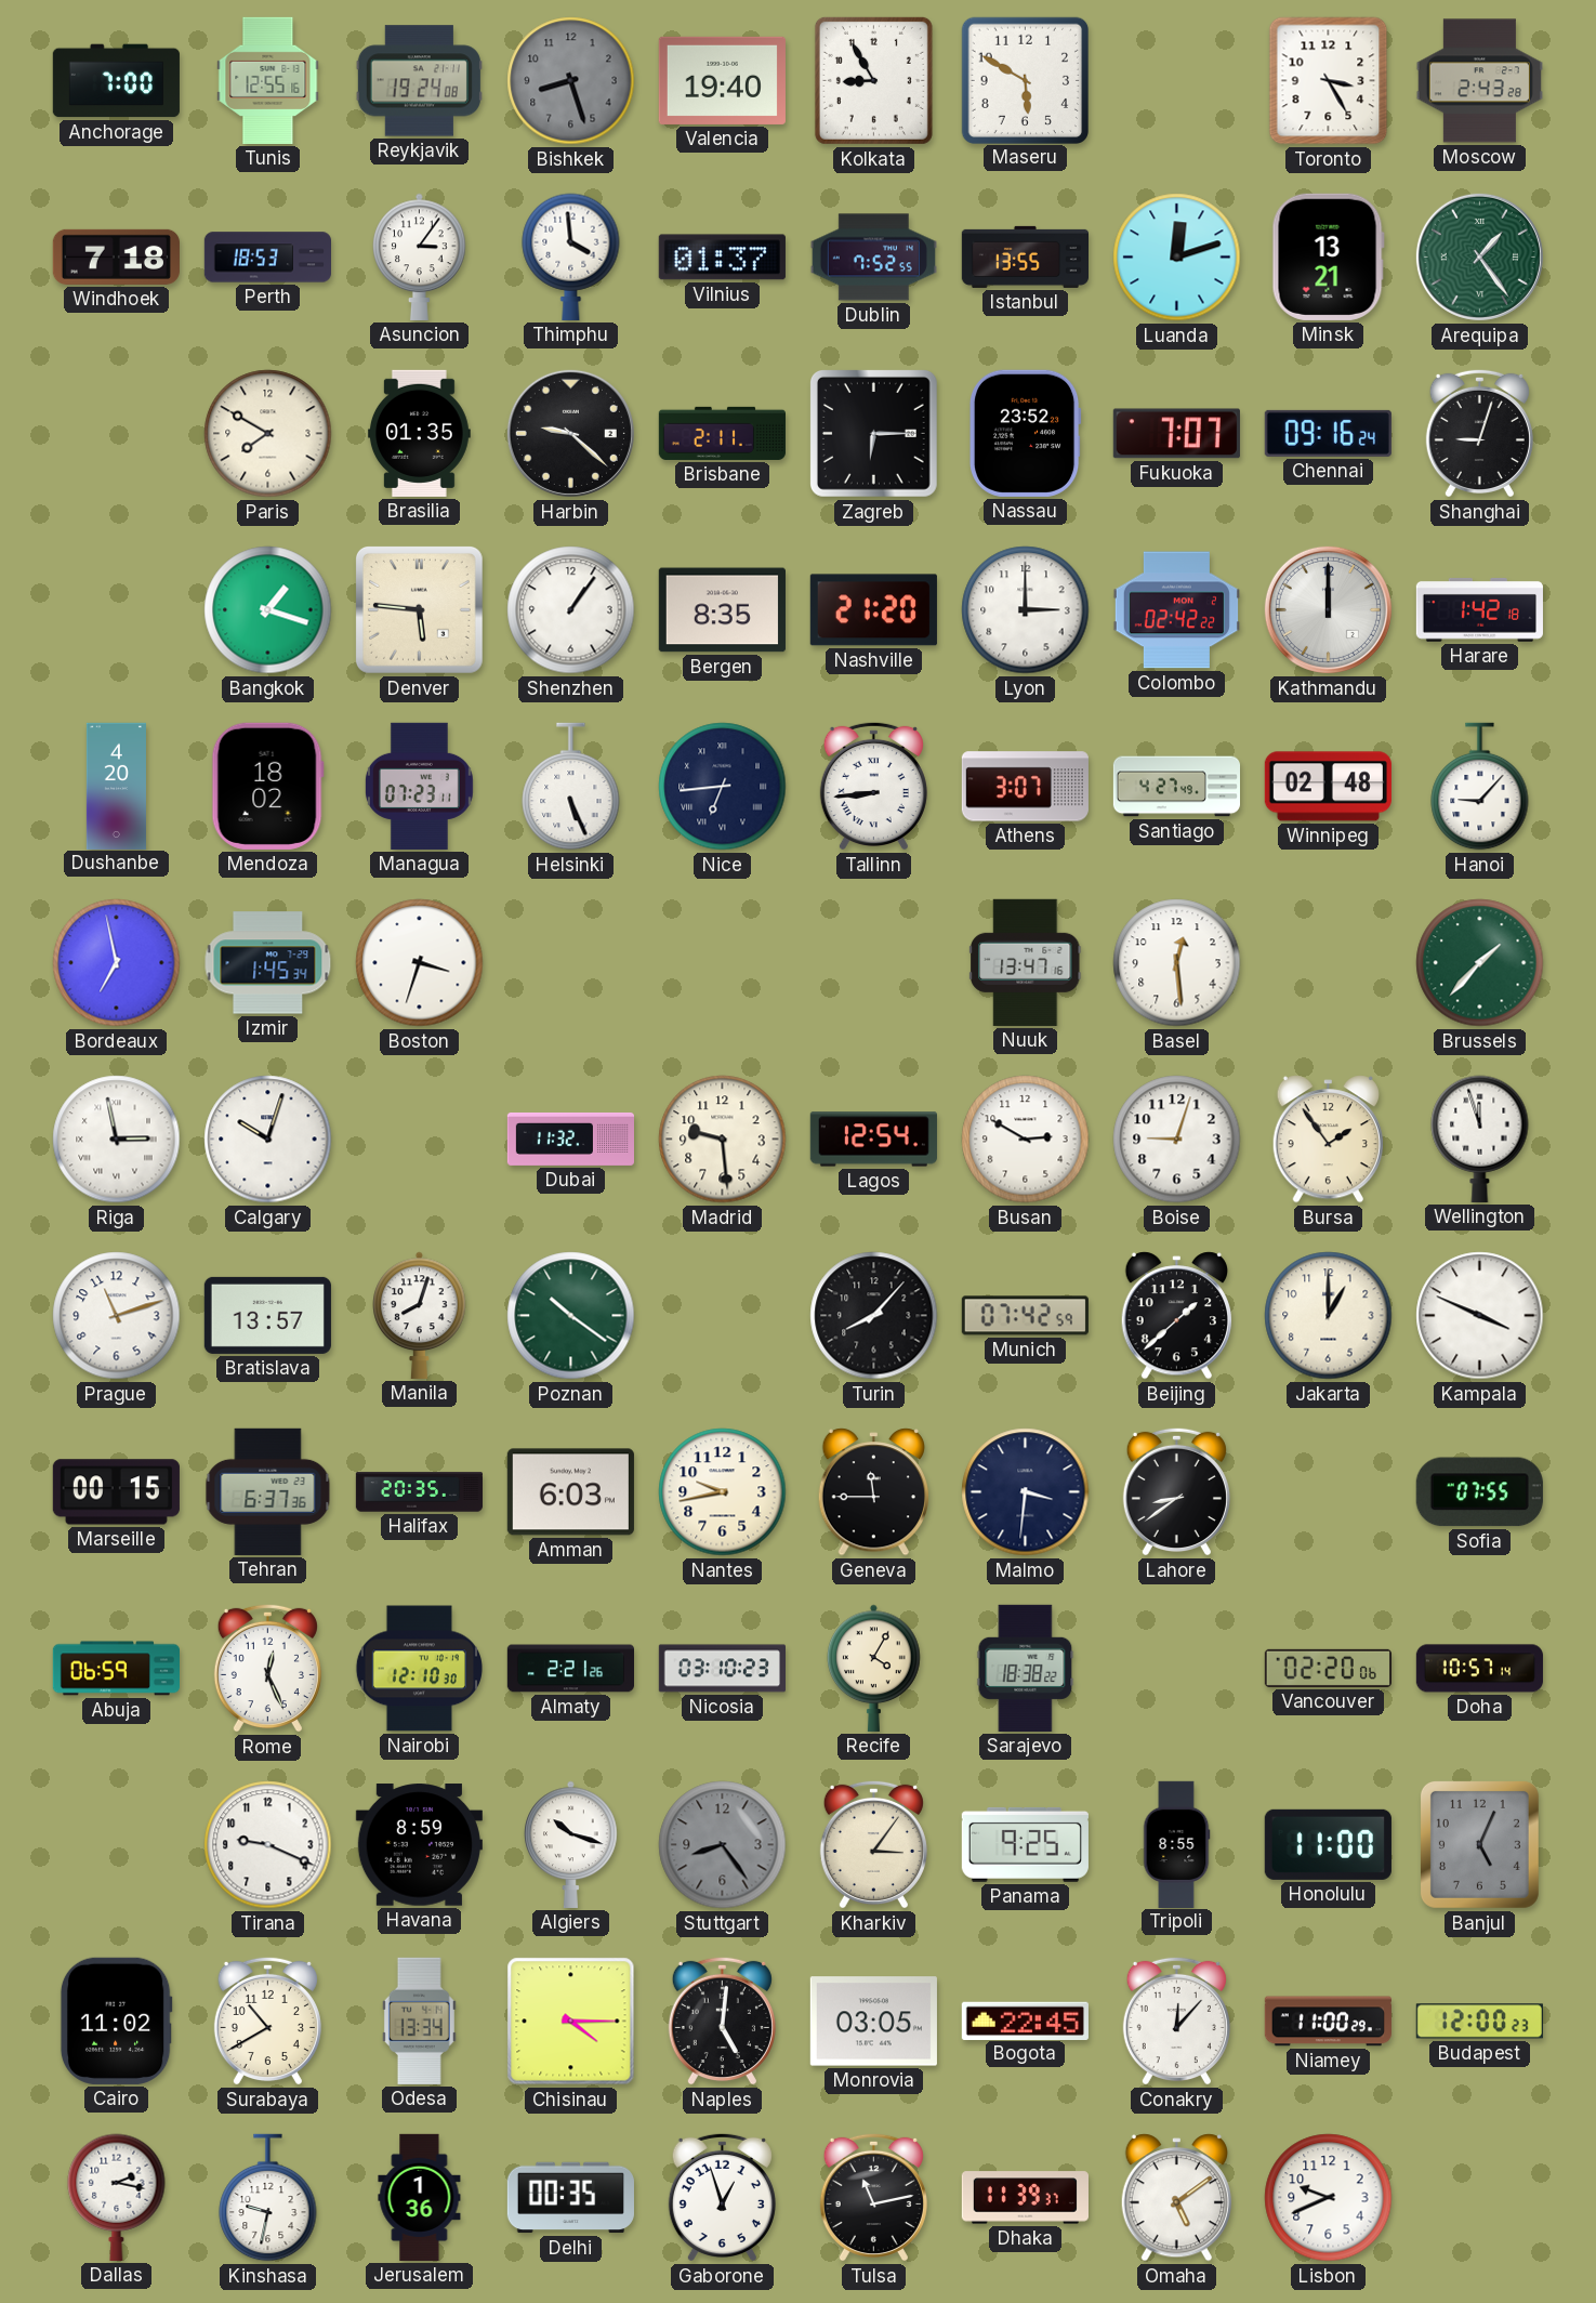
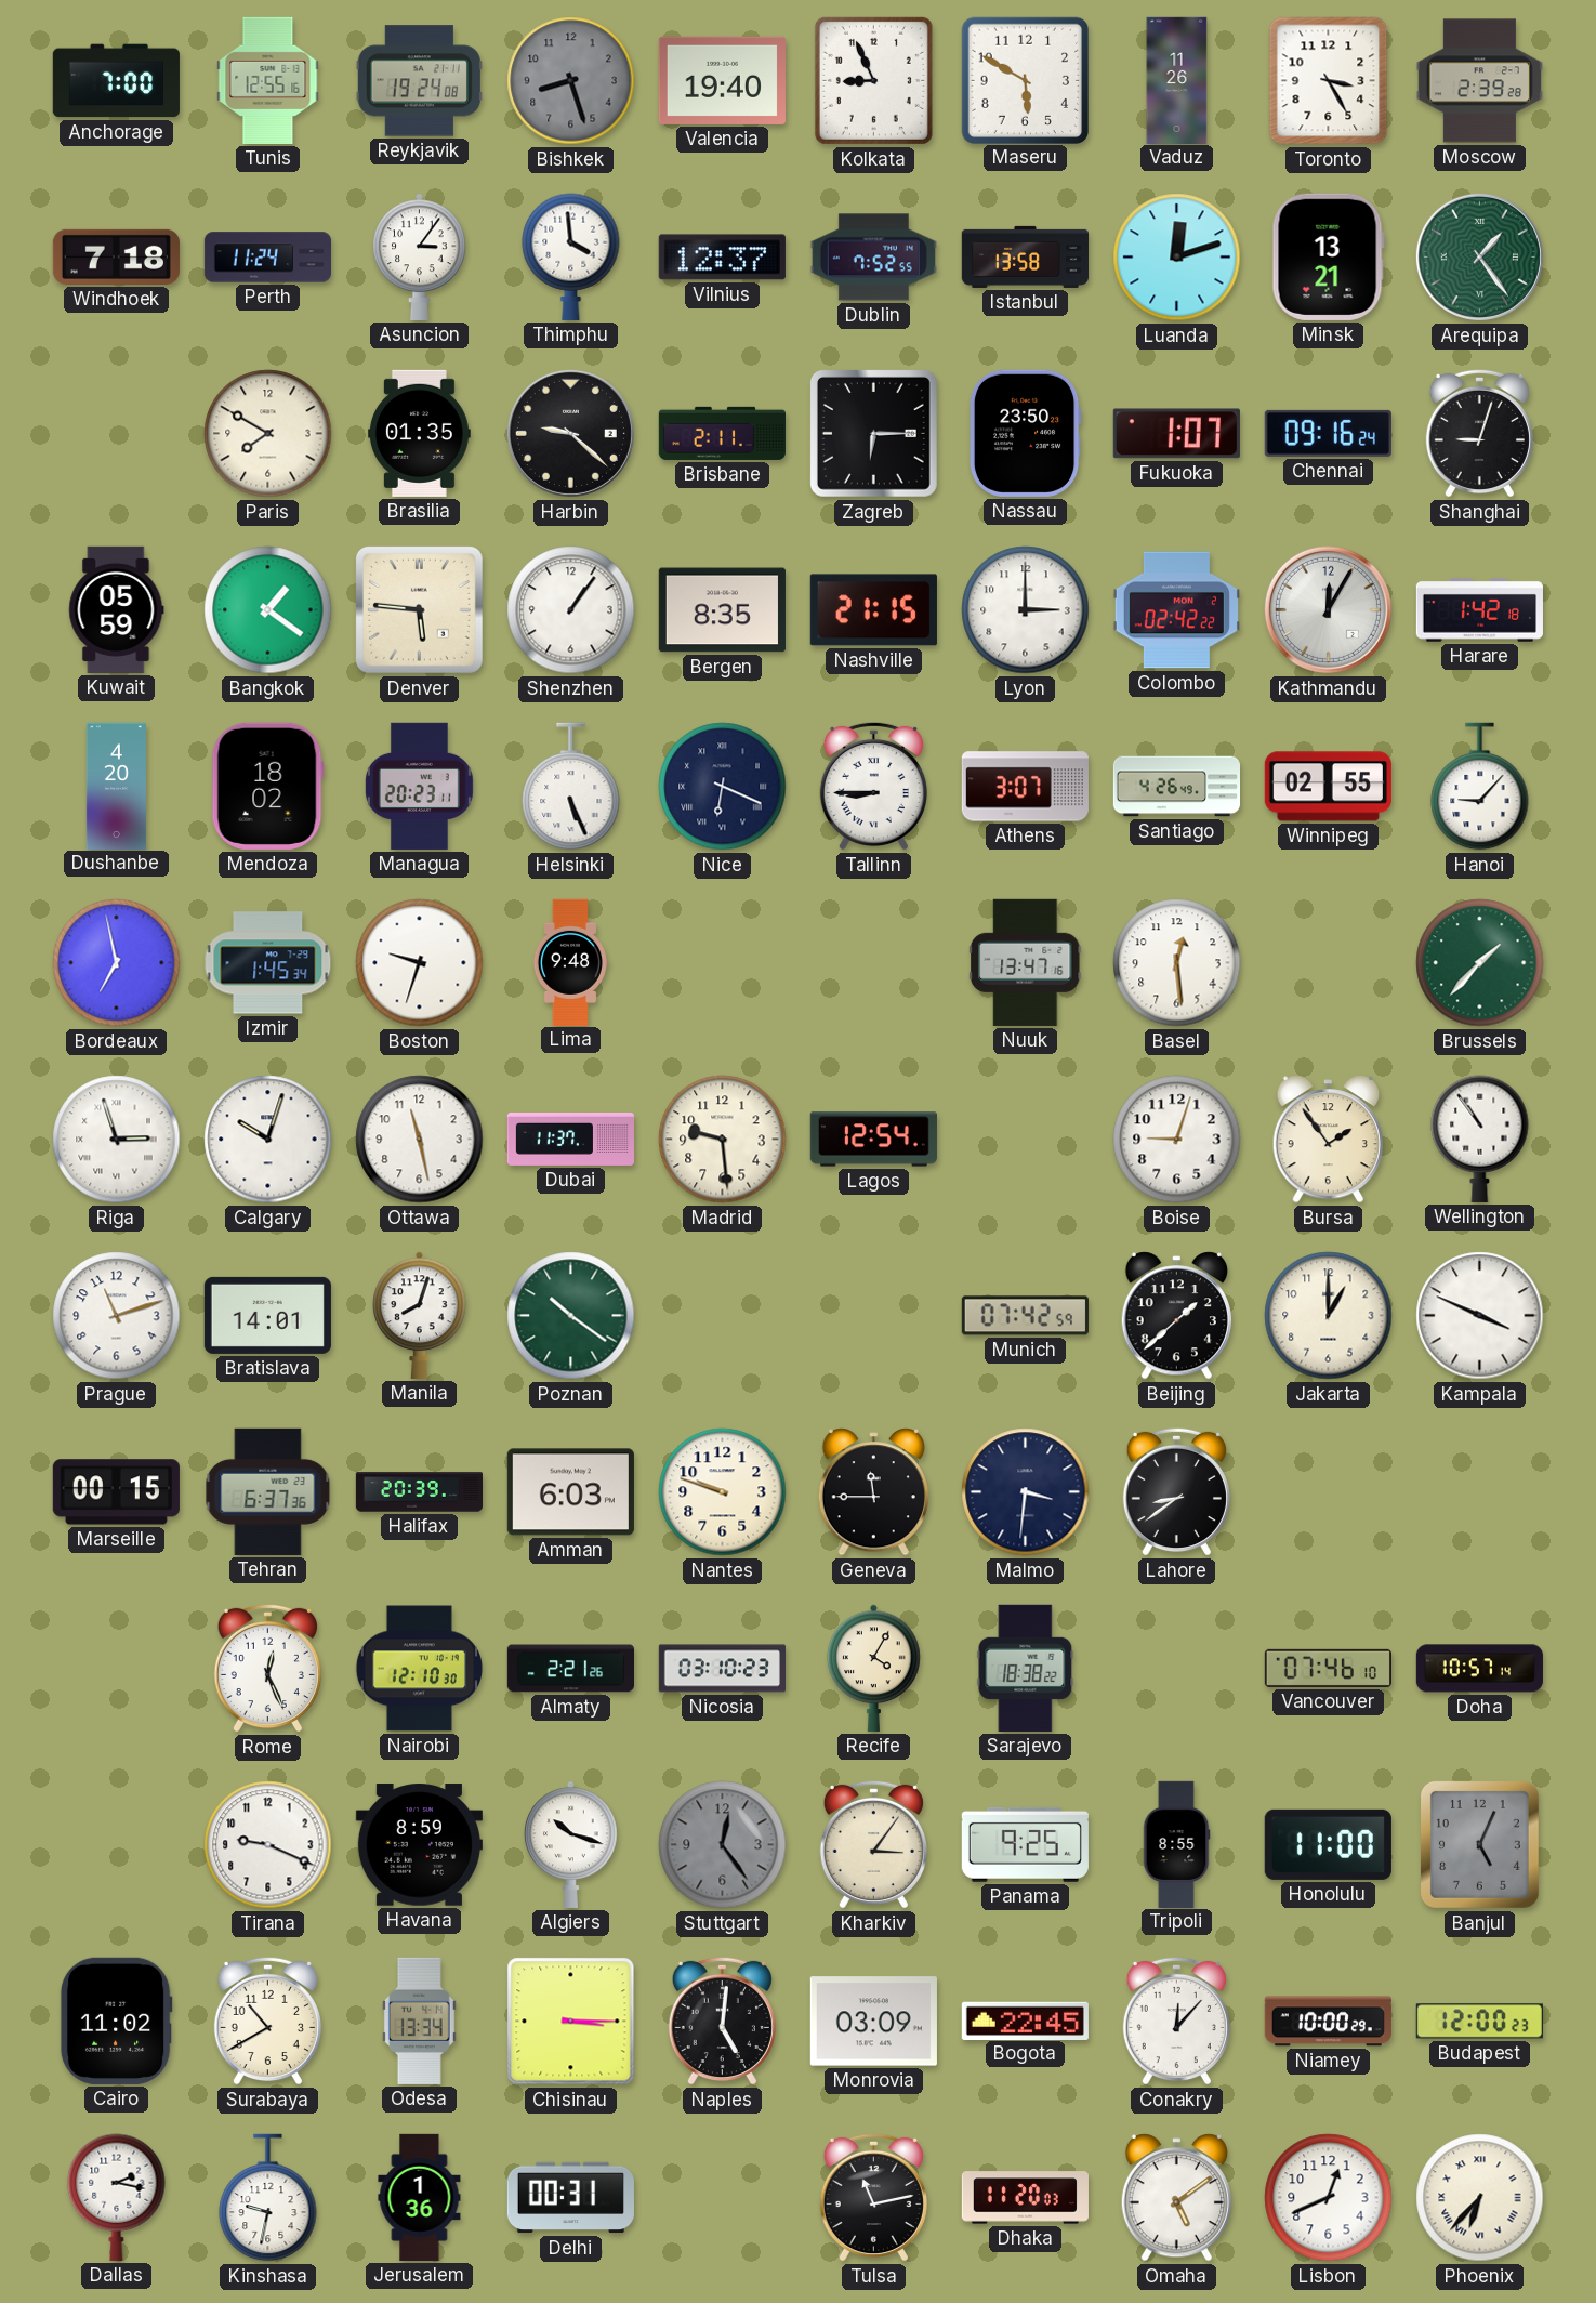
Kolkata: 8:55 -> 8:56
Vaduz: none -> 11:26
Moscow: 2:43 -> 2:39
Perth: 18:53 -> 11:24
Vilnius: 01:37 -> 12:37
Istanbul: 13:55 -> 13:58
Nassau: 23:52 -> 23:50
Fukuoka: 7:07 -> 1:07
Kuwait: none -> 05:59
Bangkok: 1:18 -> 1:21
Nashville: 21:20 -> 21:15
Kathmandu: 12:00 -> 12:05
Managua: 07:23 -> 20:23
Nice: 6:44 -> 6:19
Tallinn: 8:44 -> 8:45
Santiago: 4:27 -> 4:26
Winnipeg: 02:48 -> 02:55
Boston: 3:33 -> 9:33
Lima: none -> 9:48
Riga: 2:58 -> 2:57
Ottawa: none -> 11:28
Dubai: 11:32 -> 11:37
Busan: 2:50 -> none
Wellington: 11:57 -> 10:54
Bratislava: 13:57 -> 14:01
Turin: 8:07 -> none
Halifax: 20:35 -> 20:39
Nantes: 9:43 -> 9:48
Sofia: 07:55 -> none
Abuja: 06:59 -> none
Vancouver: 02:20 -> 07:46
Stuttgart: 8:24 -> 12:24
Chisinau: 4:15 -> 3:15
Monrovia: 03:05 -> 03:09
Niamey: 11:00 -> 10:00
Delhi: 00:35 -> 00:31
Gaborone: 12:57 -> none
Dhaka: 11:39 -> 11:20
Lisbon: 9:41 -> 12:41
Phoenix: none -> 6:37
